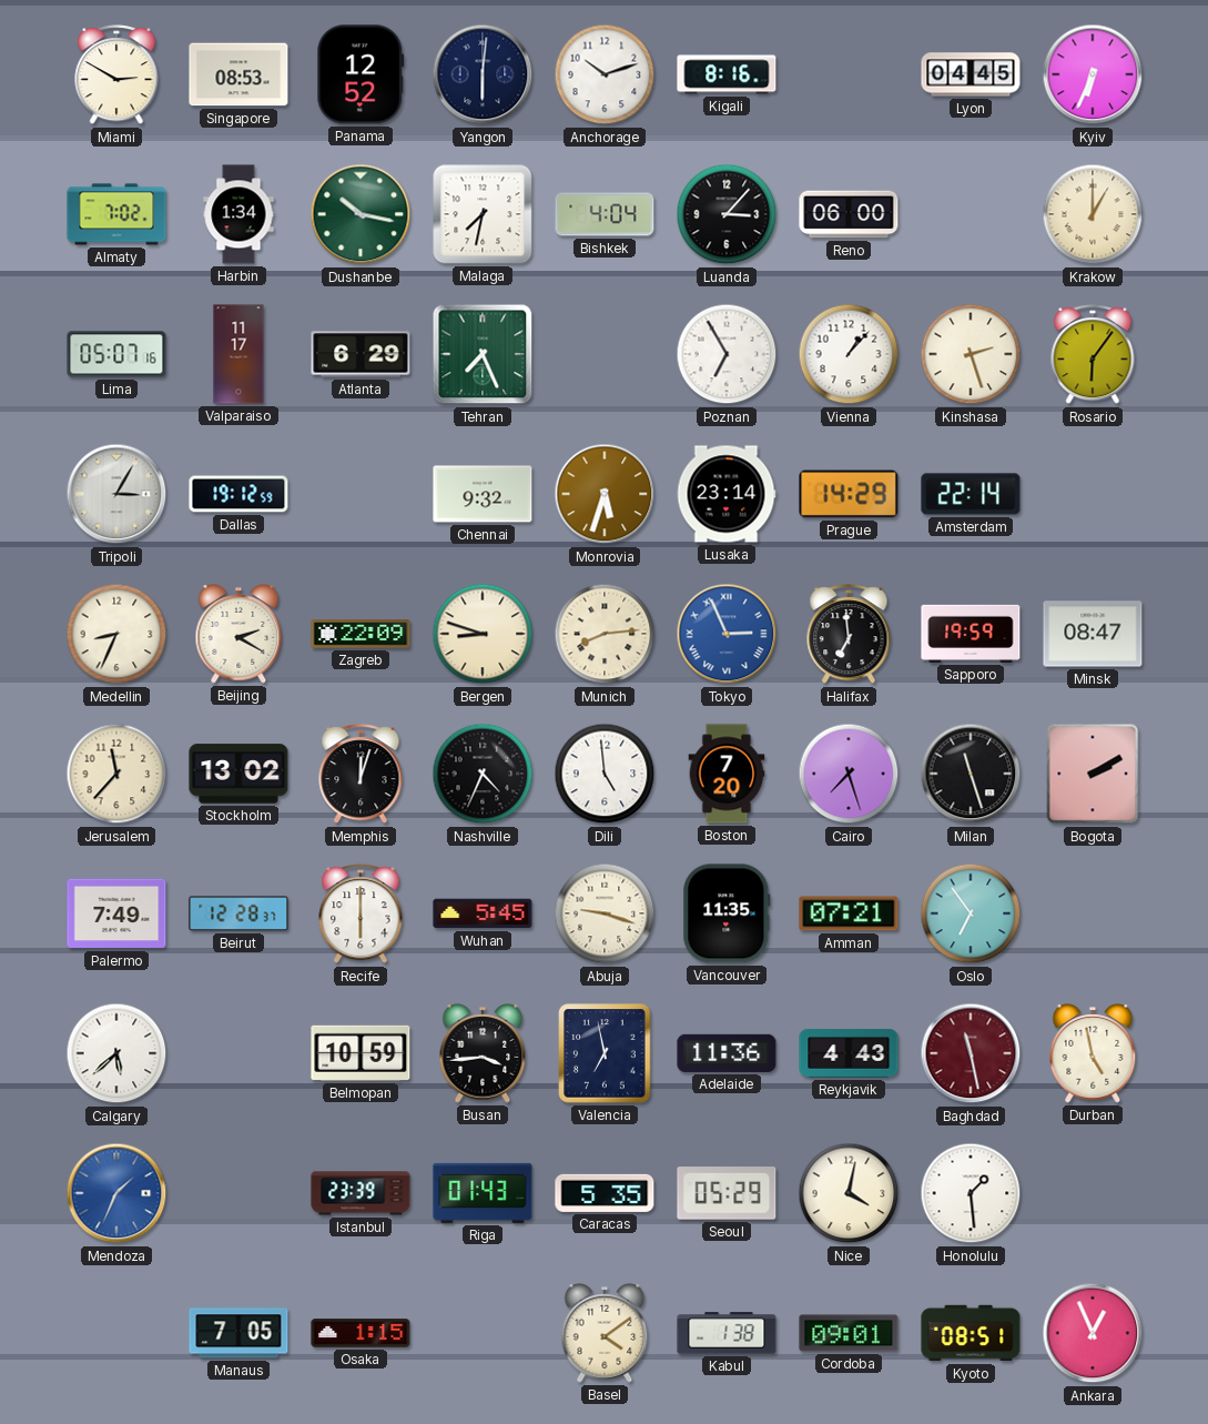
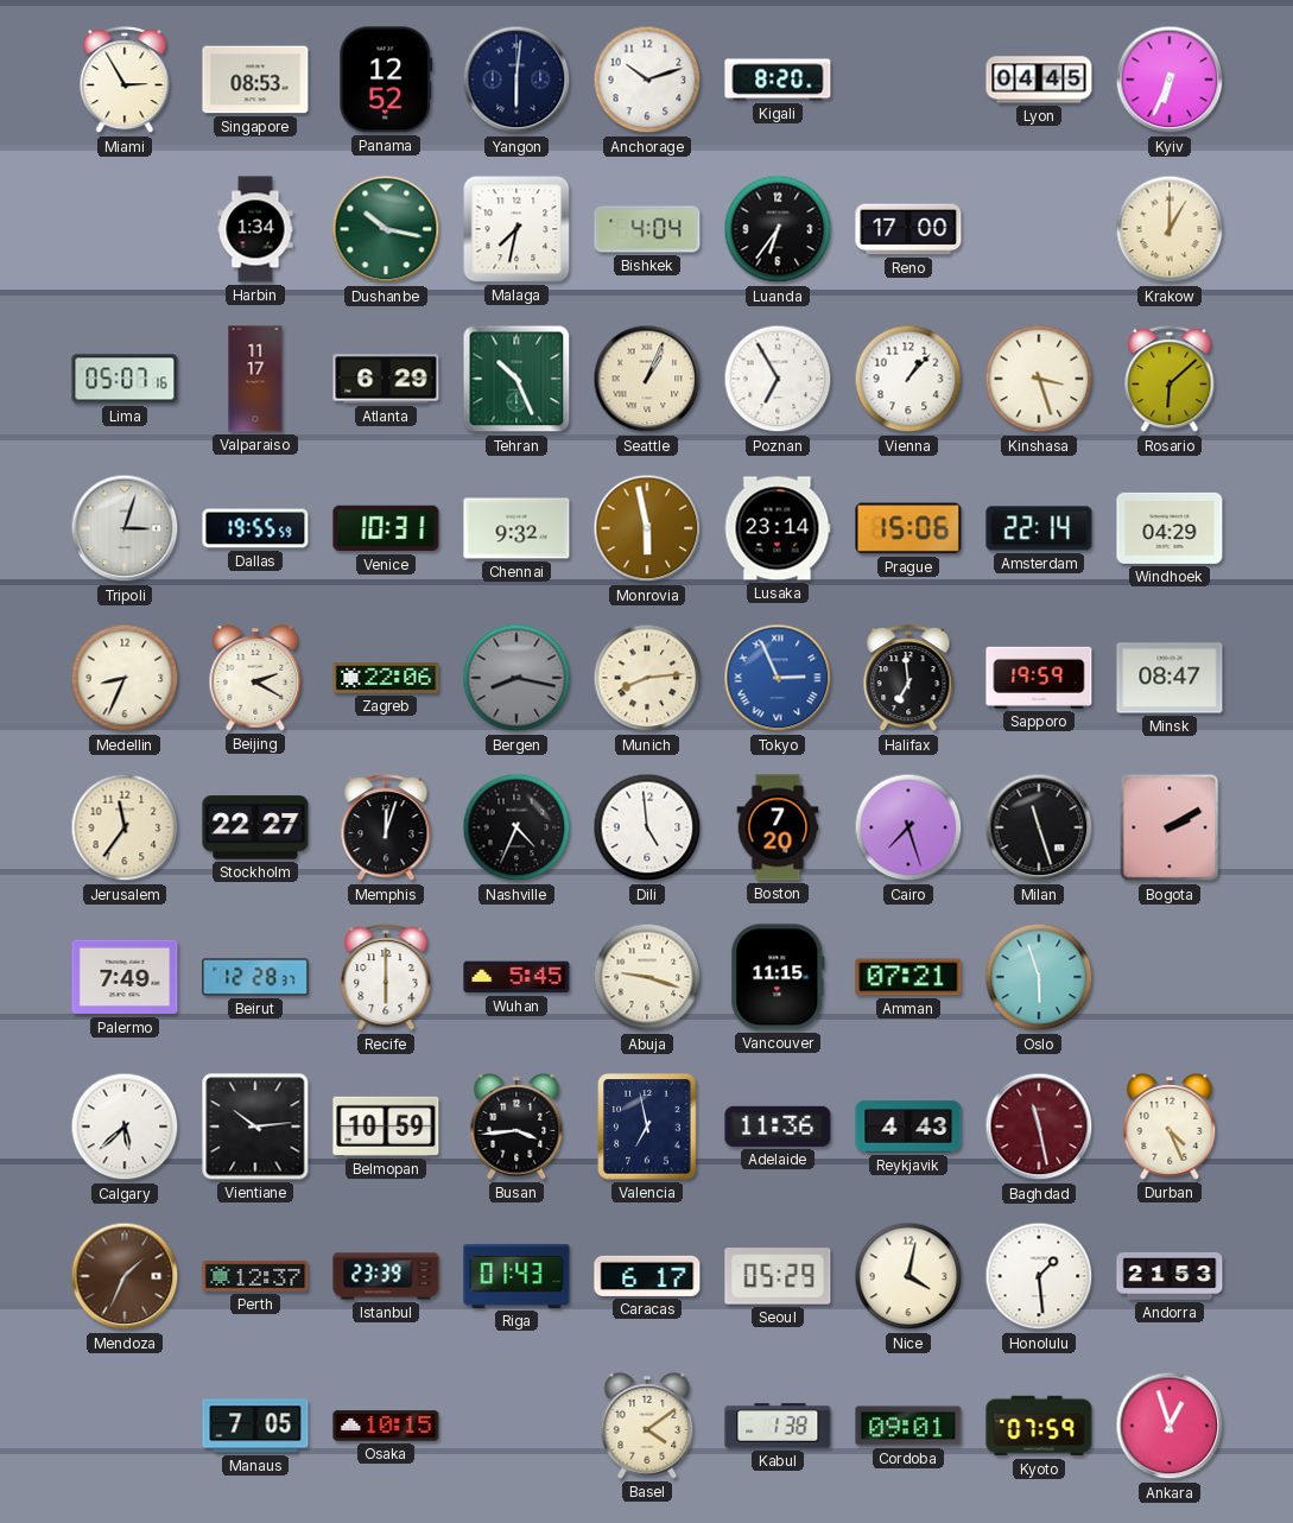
Miami: 2:50 -> 2:55
Kigali: 8:16 -> 8:20
Almaty: 7:02 -> none
Luanda: 3:07 -> 6:36
Reno: 06:00 -> 17:00
Tehran: 7:26 -> 10:26
Seattle: none -> 1:04
Kinshasa: 2:27 -> 3:27
Rosario: 6:06 -> 6:08
Tripoli: 3:05 -> 3:03
Dallas: 19:12 -> 19:55
Venice: none -> 10:31
Monrovia: 5:33 -> 5:58
Prague: 14:29 -> 15:06
Windhoek: none -> 04:29
Zagreb: 22:09 -> 22:06
Bergen: 8:48 -> 8:17
Bergen dial: cream -> grey
Jerusalem: 11:37 -> 11:36
Stockholm: 13:02 -> 22:27
Vancouver: 11:35 -> 11:15
Oslo: 6:54 -> 5:57
Vientiane: none -> 10:14
Durban: 4:58 -> 4:26
Mendoza dial: blue -> brown
Perth: none -> 12:37
Caracas: 5:35 -> 6:17
Andorra: none -> 21:53
Osaka: 1:15 -> 10:15
Kyoto: 08:51 -> 07:59
Ankara: 12:56 -> 12:57
